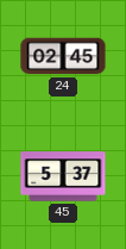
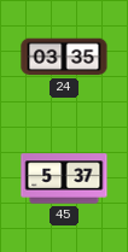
24: 02:45 -> 03:35
